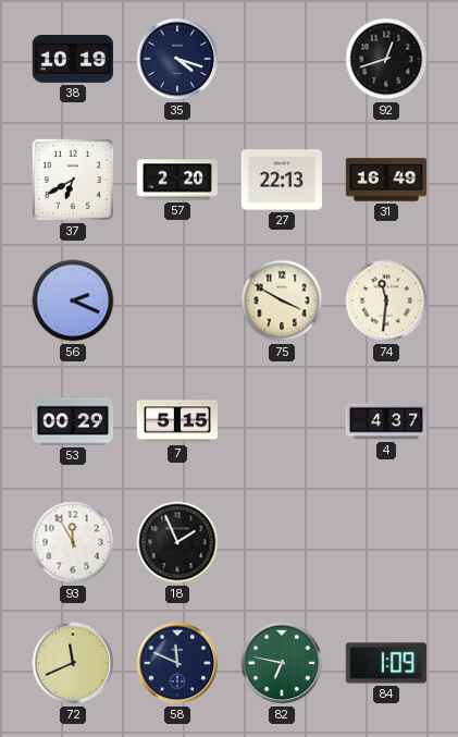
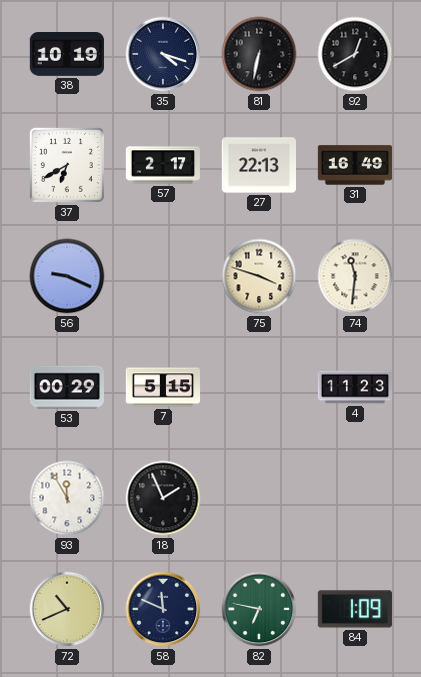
81: none -> 6:32
92: 12:42 -> 12:40
57: 2:20 -> 2:17
56: 2:19 -> 9:19
75: 3:50 -> 3:48
4: 4:37 -> 11:23
72: 11:41 -> 10:41
